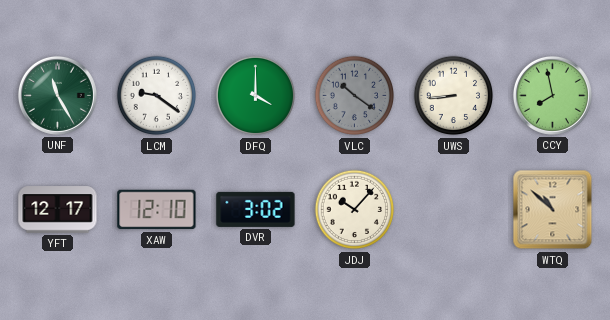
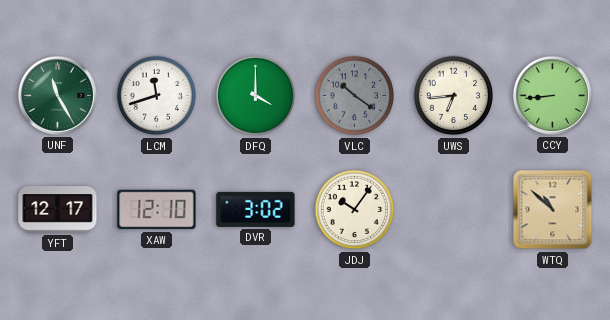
LCM: 9:21 -> 11:42
UWS: 8:44 -> 6:44
CCY: 7:58 -> 8:44
JDJ: 10:07 -> 10:06
